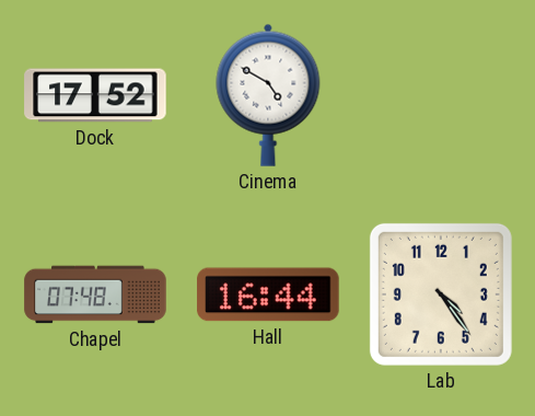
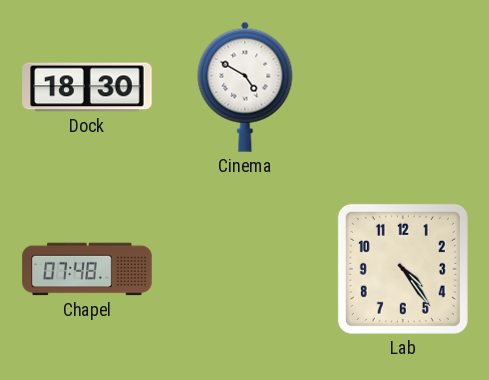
Dock: 17:52 -> 18:30
Hall: 16:44 -> none
